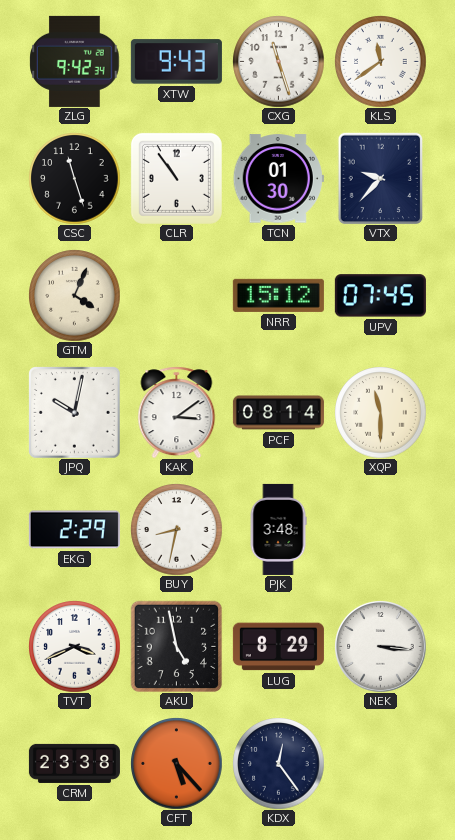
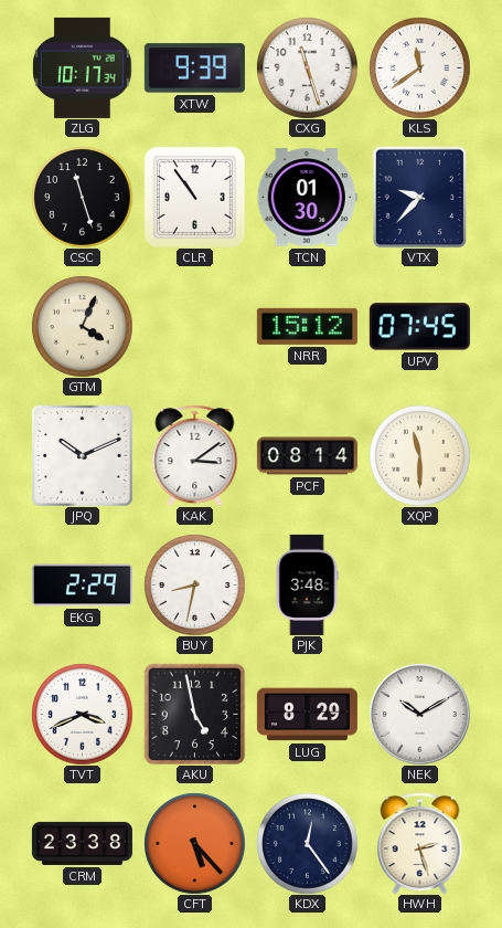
ZLG: 9:42 -> 10:17
XTW: 9:43 -> 9:39
JPQ: 10:02 -> 10:11
NEK: 3:16 -> 10:10
HWH: none -> 2:27
